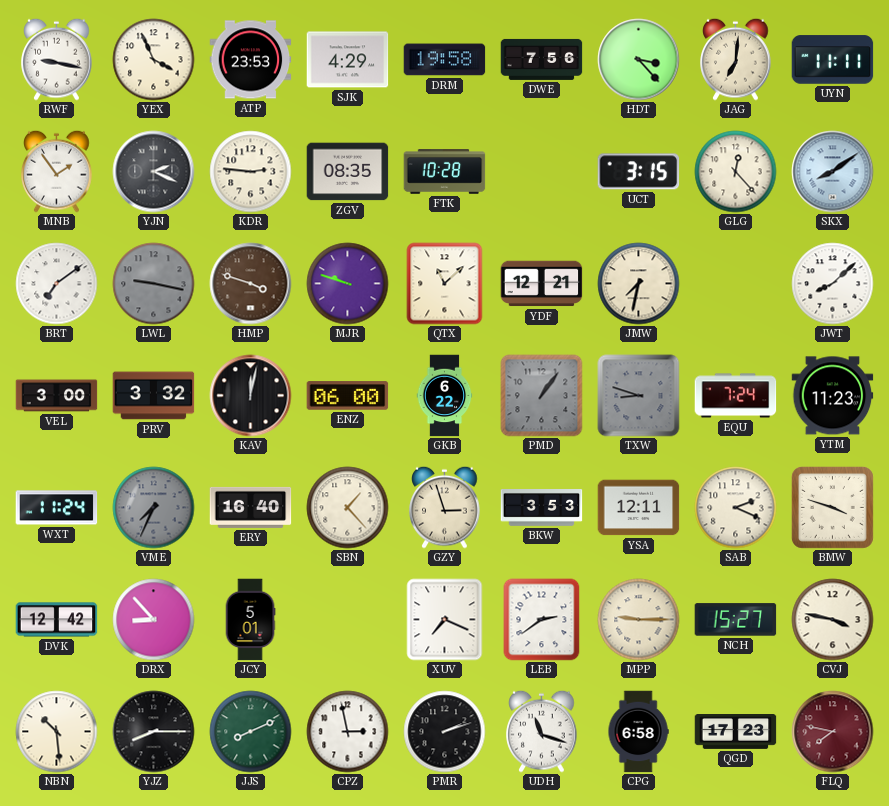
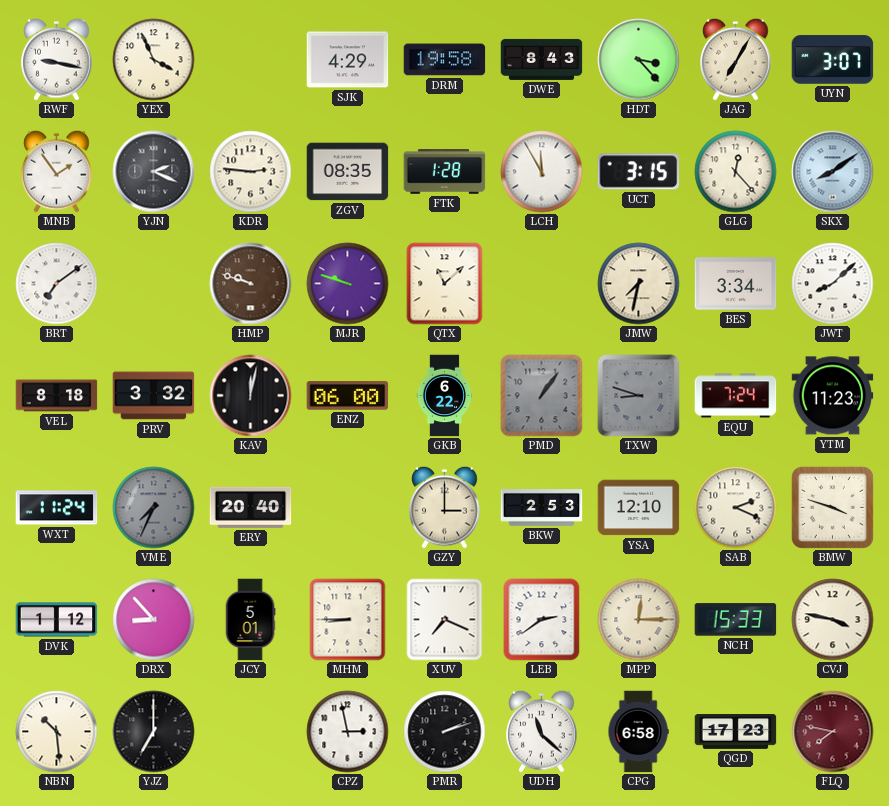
ATP: 23:53 -> none
DWE: 7:56 -> 8:43
JAG: 7:01 -> 7:05
UYN: 11:11 -> 3:07
FTK: 10:28 -> 1:28
LCH: none -> 11:55
LWL: 9:17 -> none
HMP: 3:48 -> 9:48
YDF: 12:21 -> none
BES: none -> 3:34
VEL: 3:00 -> 8:18
ERY: 16:40 -> 20:40
SBN: 1:23 -> none
GZY: 2:57 -> 3:00
BKW: 3:53 -> 2:53
YSA: 12:11 -> 12:10
DVK: 12:42 -> 1:12
MHM: none -> 8:45
MPP: 9:15 -> 12:15
NCH: 15:27 -> 15:33
YJZ: 8:15 -> 7:00
JJS: 8:11 -> none
UDH: 11:18 -> 11:22
